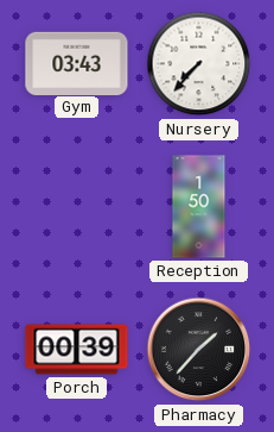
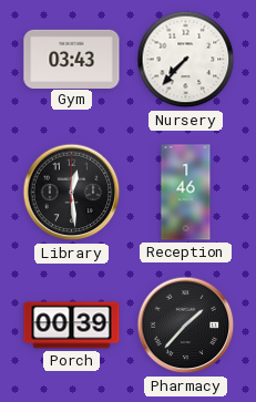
Library: none -> 12:29
Reception: 1:50 -> 1:46
